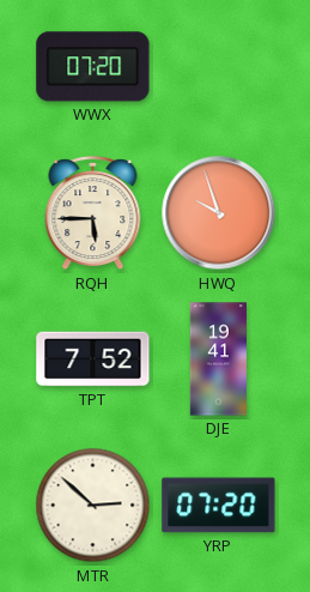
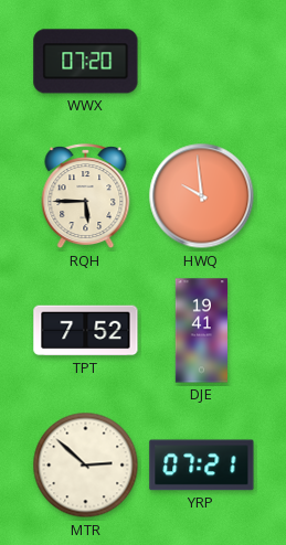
HWQ: 9:57 -> 9:59
YRP: 07:20 -> 07:21
